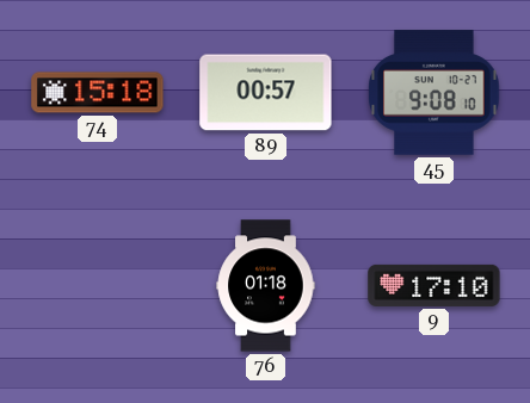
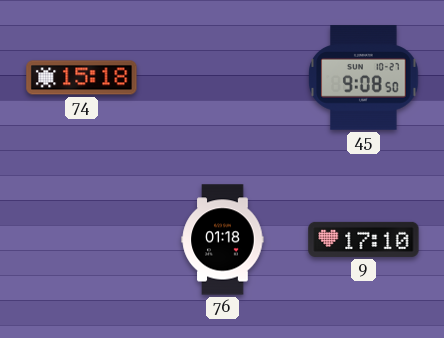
89: 00:57 -> none
45: 9:08:10 -> 9:08:50
